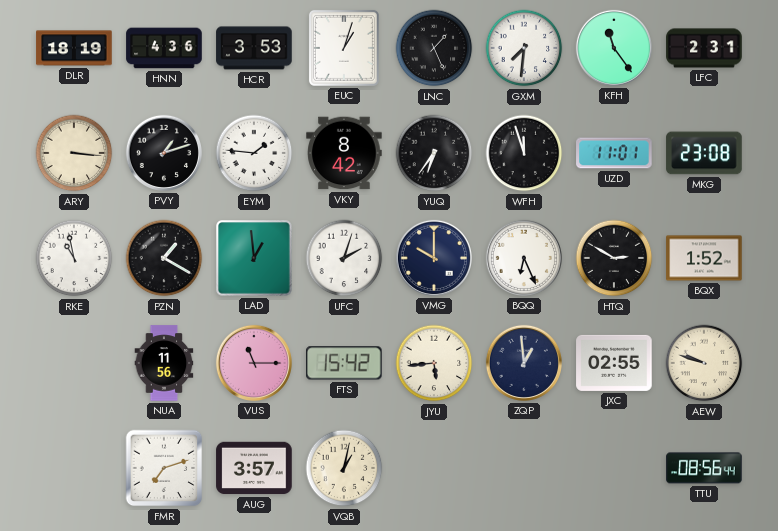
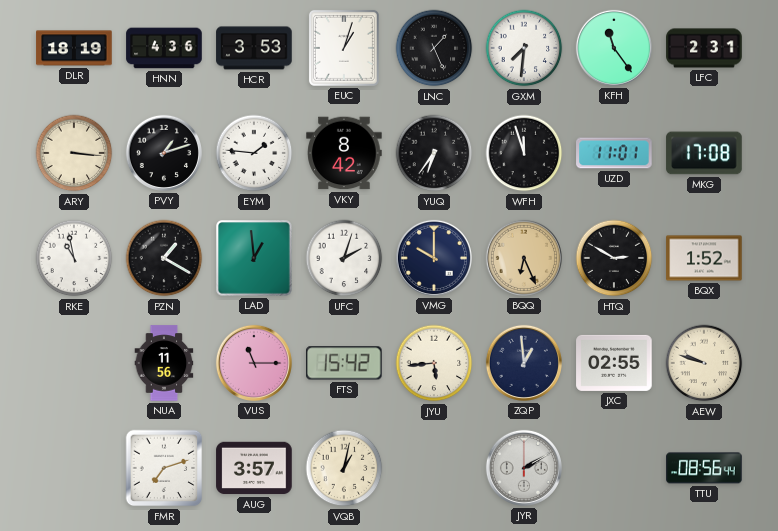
MKG: 23:08 -> 17:08
BQQ dial: white -> champagne
JYR: none -> 2:10
